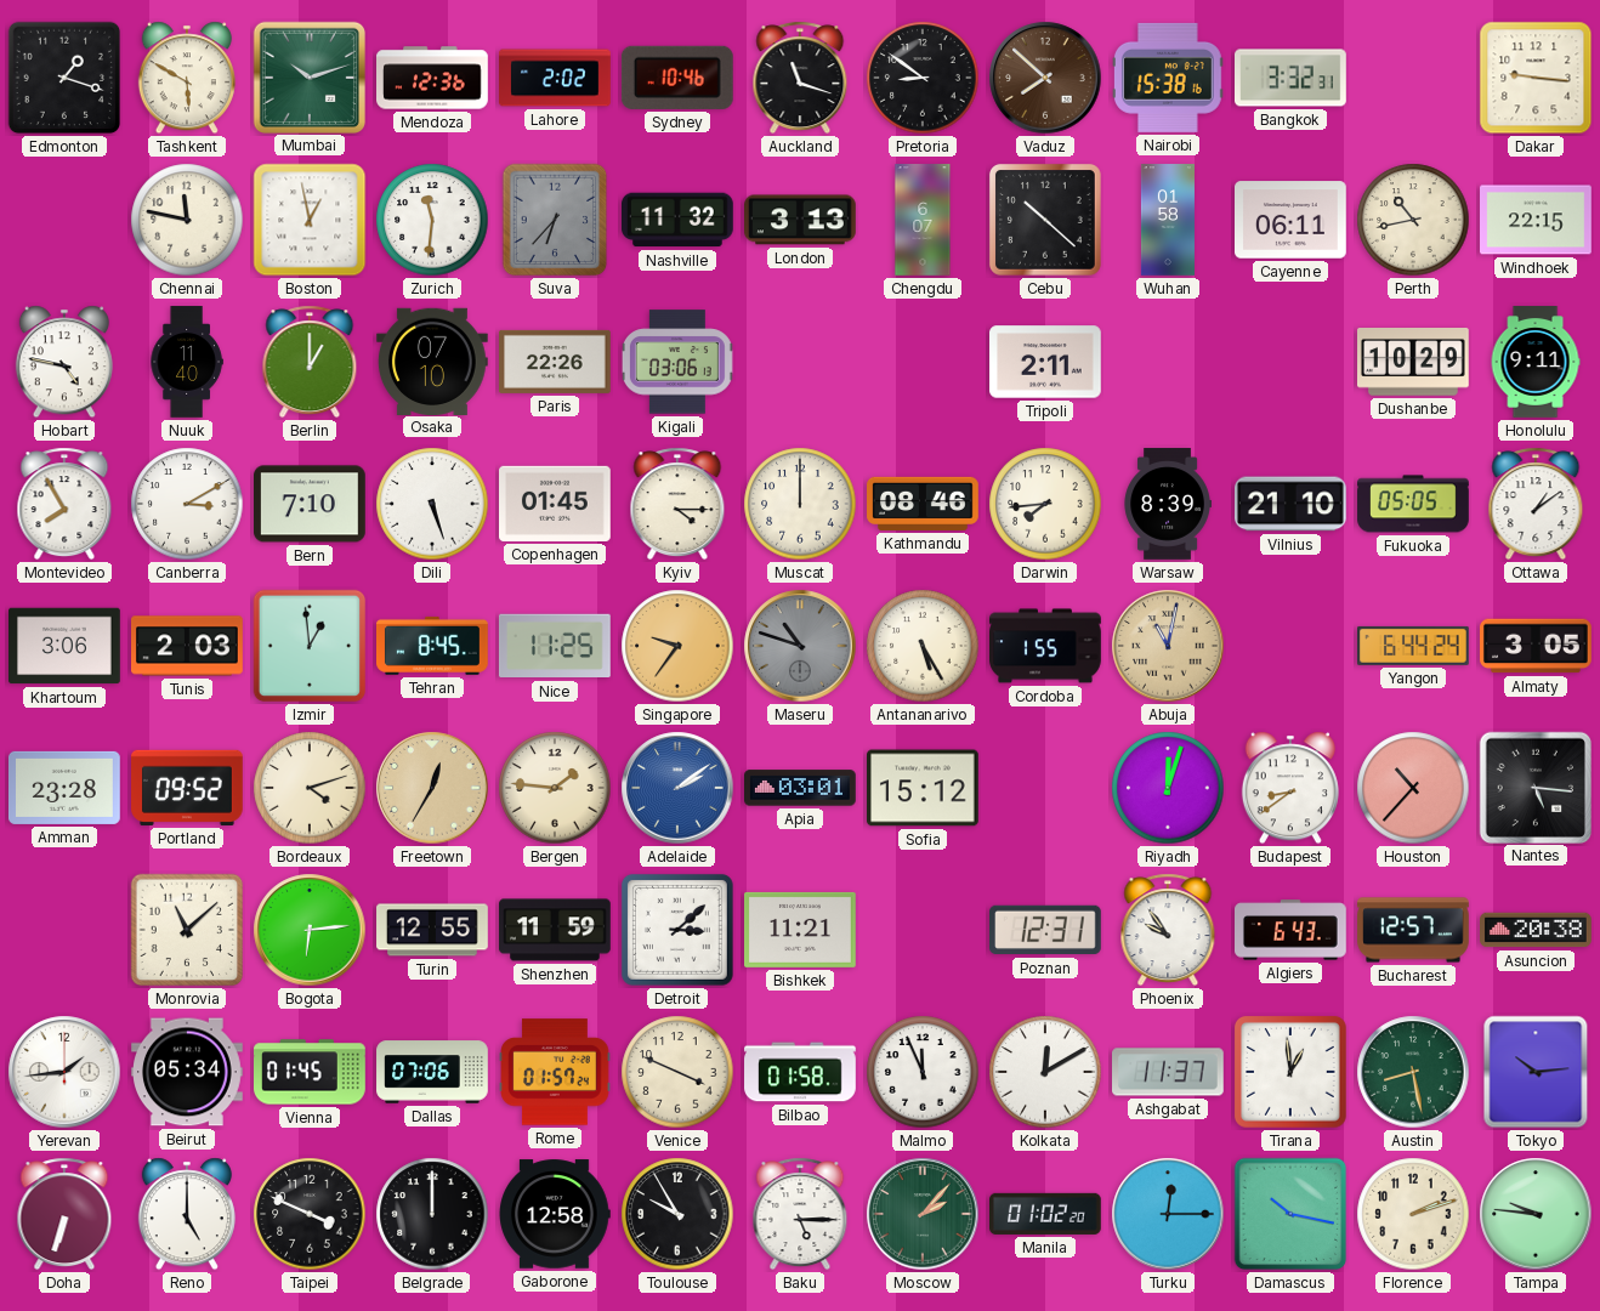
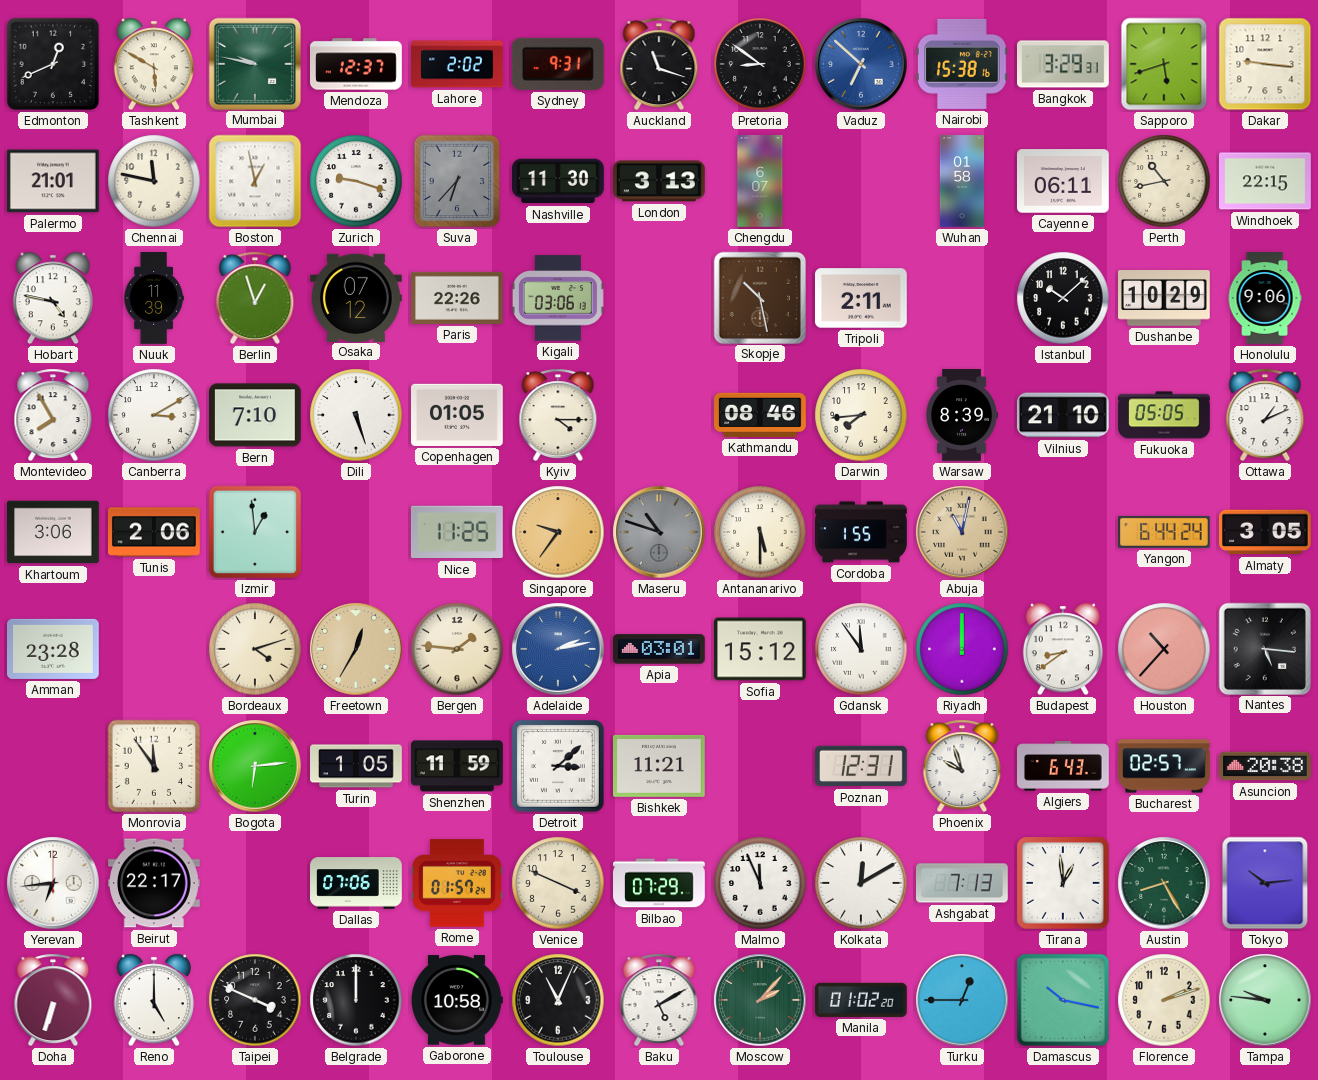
Edmonton: 1:18 -> 12:41
Mumbai: 10:12 -> 9:47
Mendoza: 12:36 -> 12:37
Sydney: 10:46 -> 9:31
Vaduz: 7:52 -> 6:52
Vaduz dial: brown -> blue
Bangkok: 3:32 -> 3:29
Sapporo: none -> 5:42
Palermo: none -> 21:01
Zurich: 11:31 -> 9:18
Nashville: 11:32 -> 11:30
Cebu: 10:22 -> none
Nuuk: 11:40 -> 11:39
Berlin: 1:00 -> 12:57
Osaka: 07:10 -> 07:12
Skopje: none -> 10:28
Istanbul: none -> 10:08
Honolulu: 9:11 -> 9:06
Copenhagen: 01:45 -> 01:05
Muscat: 12:00 -> none
Ottawa: 1:09 -> 1:11
Tunis: 2:03 -> 2:06
Tehran: 8:45 -> none
Antananarivo: 5:25 -> 5:30
Portland: 09:52 -> none
Adelaide: 2:09 -> 2:13
Gdansk: none -> 11:54
Riyadh: 12:03 -> 12:00
Monrovia: 11:08 -> 11:54
Turin: 12:55 -> 1:05
Phoenix: 9:54 -> 9:57
Bucharest: 12:57 -> 02:57
Yerevan: 1:44 -> 6:44
Beirut: 05:34 -> 22:17
Vienna: 01:45 -> none
Bilbao: 01:58 -> 07:29
Ashgabat: 11:37 -> 7:13
Austin: 8:28 -> 8:25
Gaborone: 12:58 -> 10:58
Toulouse: 9:55 -> 11:04
Baku: 5:15 -> 5:10
Turku: 12:15 -> 12:45
